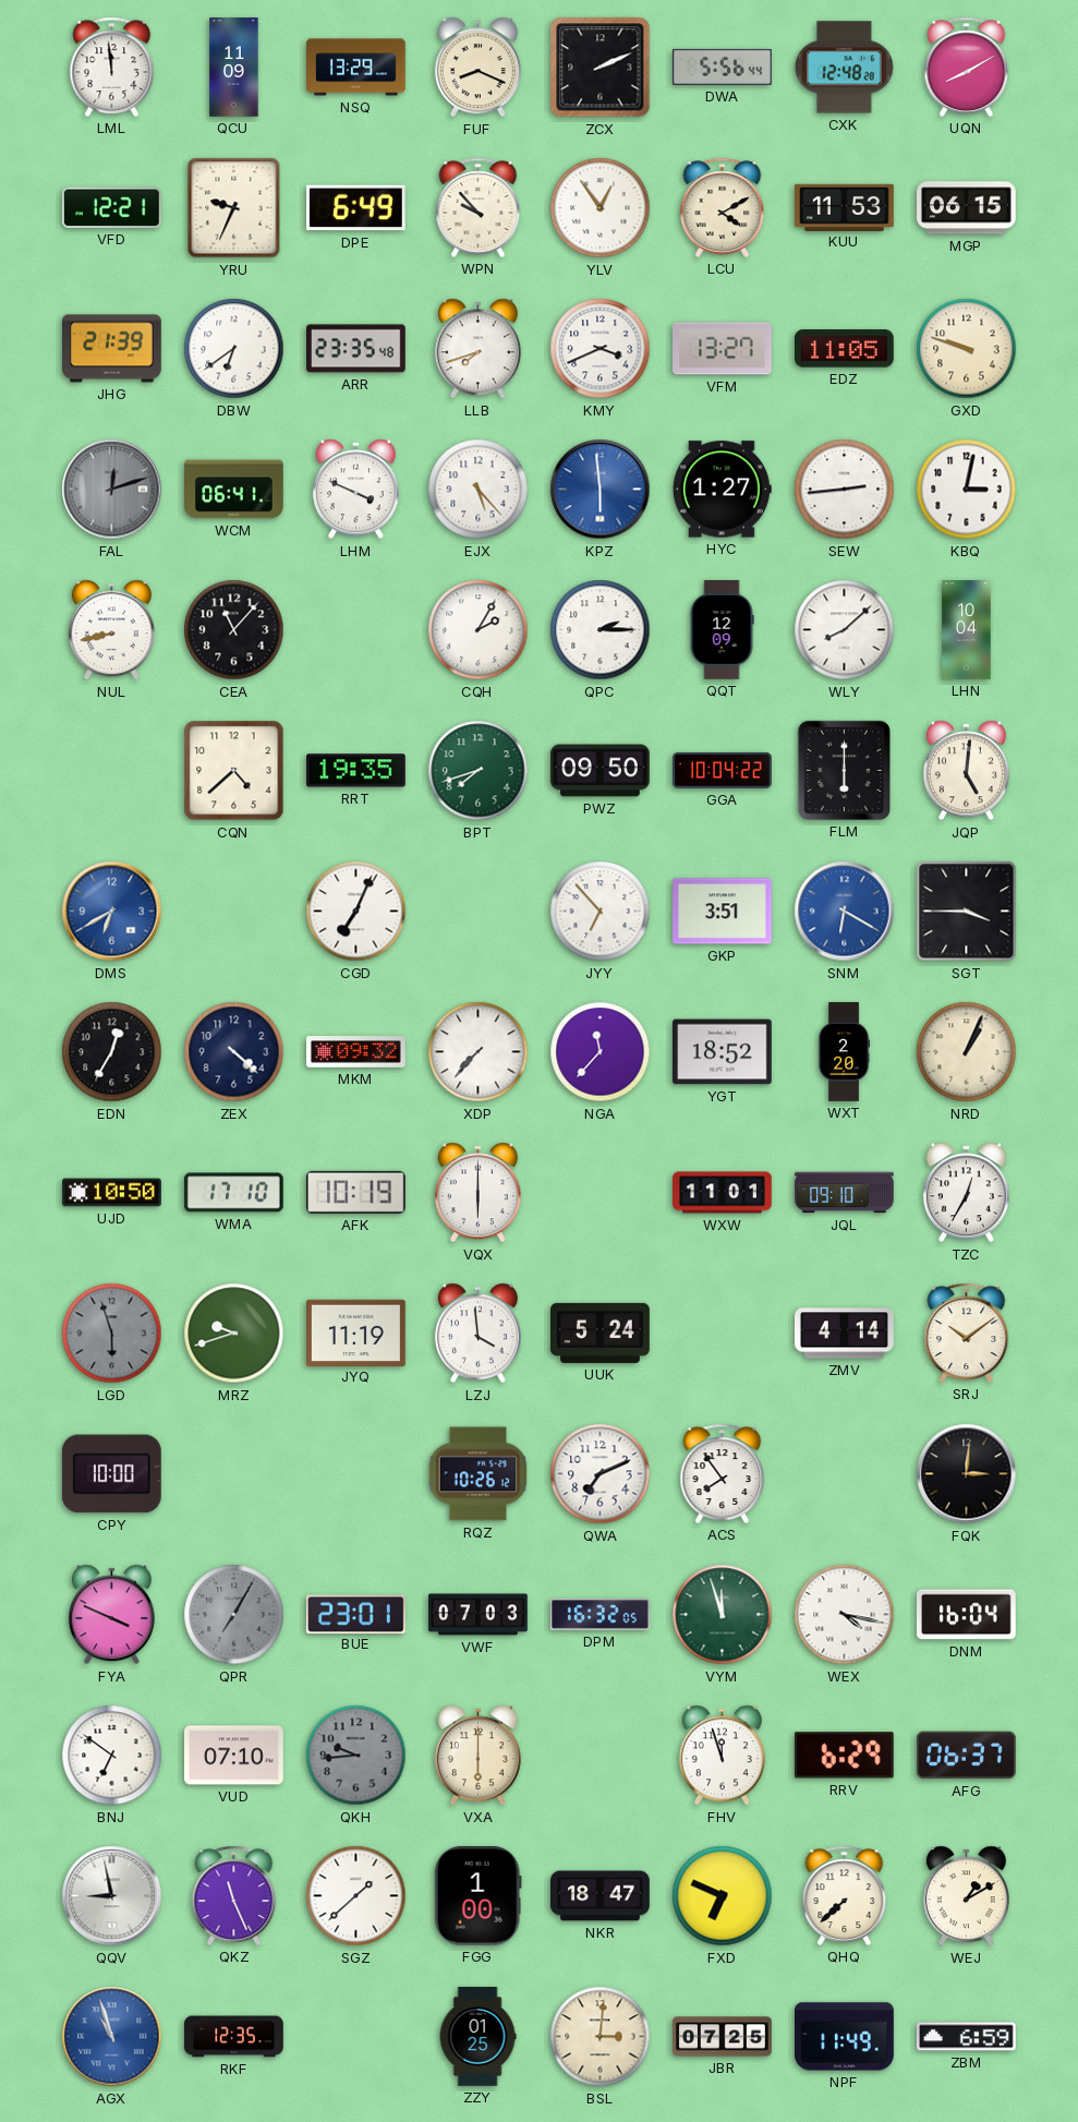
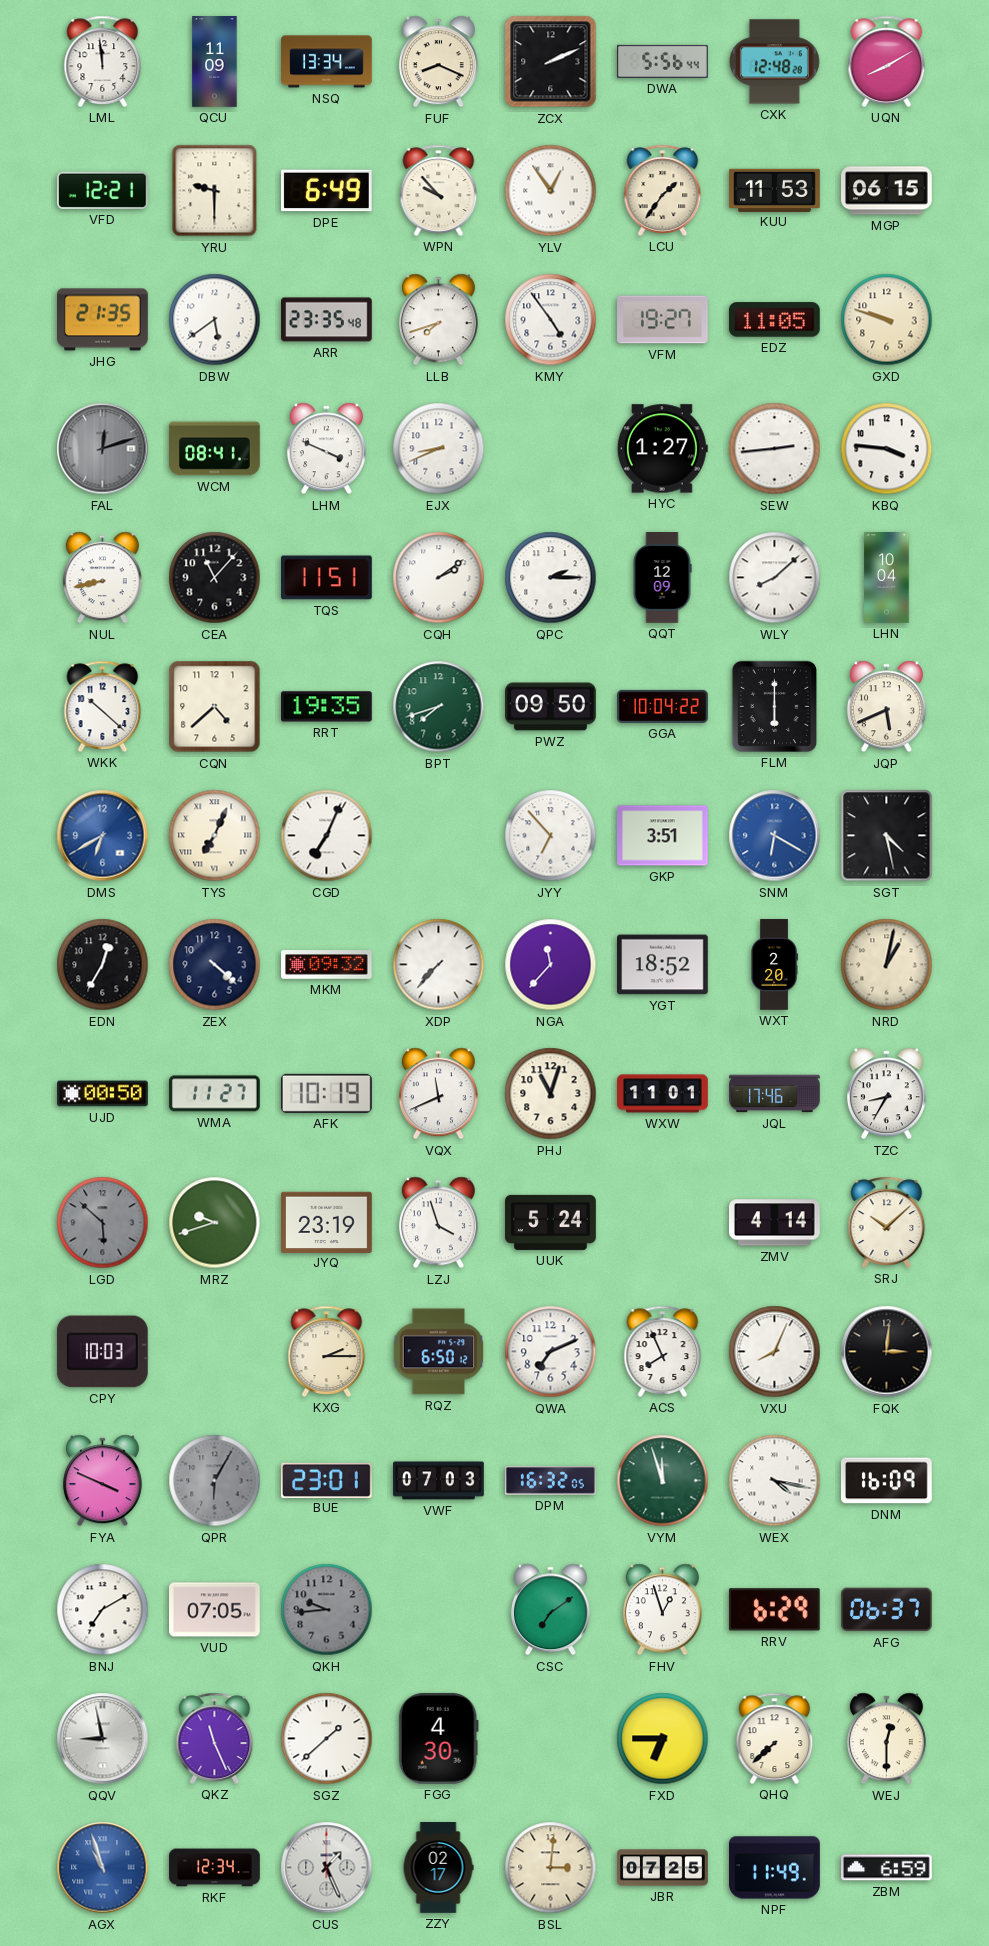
NSQ: 13:29 -> 13:34
YRU: 9:34 -> 9:30
LCU: 4:10 -> 1:36
JHG: 21:39 -> 21:35
DBW: 6:39 -> 5:39
KMY: 3:41 -> 4:54
VFM: 13:27 -> 19:27
WCM: 06:41 -> 08:41
EJX: 5:23 -> 8:41
KPZ: 5:59 -> none
KBQ: 3:02 -> 3:46
TQS: none -> 11:51
CQH: 2:05 -> 2:09
WKK: none -> 10:22
JQP: 5:01 -> 5:41
TYS: none -> 7:04
SGT: 3:45 -> 4:28
NRD: 1:04 -> 1:02
UJD: 10:50 -> 00:50
WMA: 17:10 -> 11:27
VQX: 6:00 -> 11:41
PHJ: none -> 11:03
JQL: 09:10 -> 17:46
TZC: 12:35 -> 8:35
LGD: 5:57 -> 5:52
JYQ: 11:19 -> 23:19
LZJ: 3:59 -> 3:57
SRJ: 10:09 -> 10:08
CPY: 10:00 -> 10:03
KXG: none -> 2:15
RQZ: 10:26 -> 6:50
ACS: 7:54 -> 7:56
VXU: none -> 8:04
QPR: 7:05 -> 6:05
DNM: 16:04 -> 16:09
BNJ: 6:51 -> 7:10
VUD: 07:10 -> 07:05
VXA: 6:00 -> none
CSC: none -> 7:09
FHV: 11:57 -> 12:57
FGG: 1:00 -> 4:30
NKR: 18:47 -> none
FXD: 6:49 -> 6:45
WEJ: 1:10 -> 12:30
RKF: 12:35 -> 12:34
CUS: none -> 1:26
ZZY: 01:25 -> 02:17
